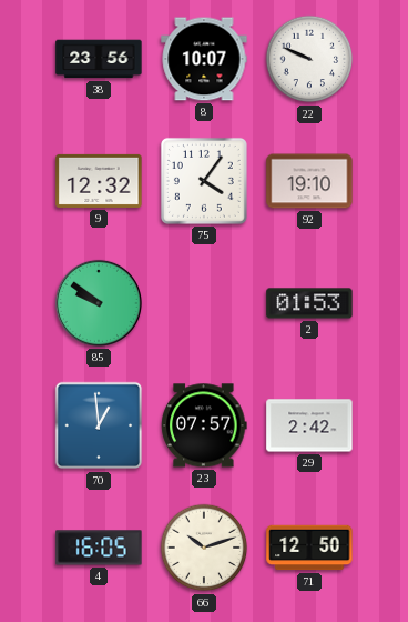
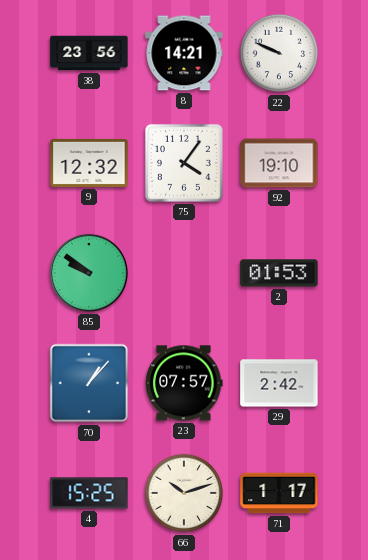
8: 10:07 -> 14:21
70: 12:59 -> 1:07
4: 16:05 -> 15:25
71: 12:50 -> 1:17
